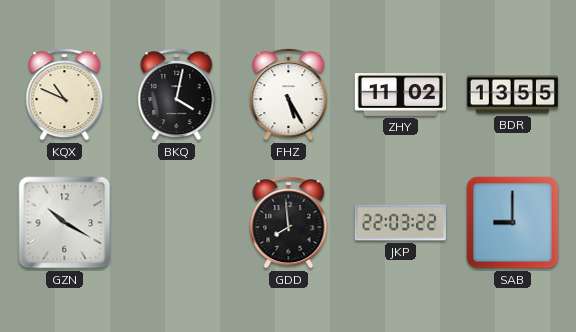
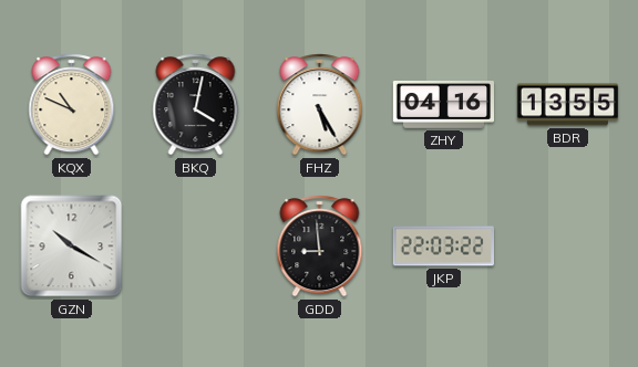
ZHY: 11:02 -> 04:16
GDD: 7:59 -> 8:59
SAB: 9:00 -> none
